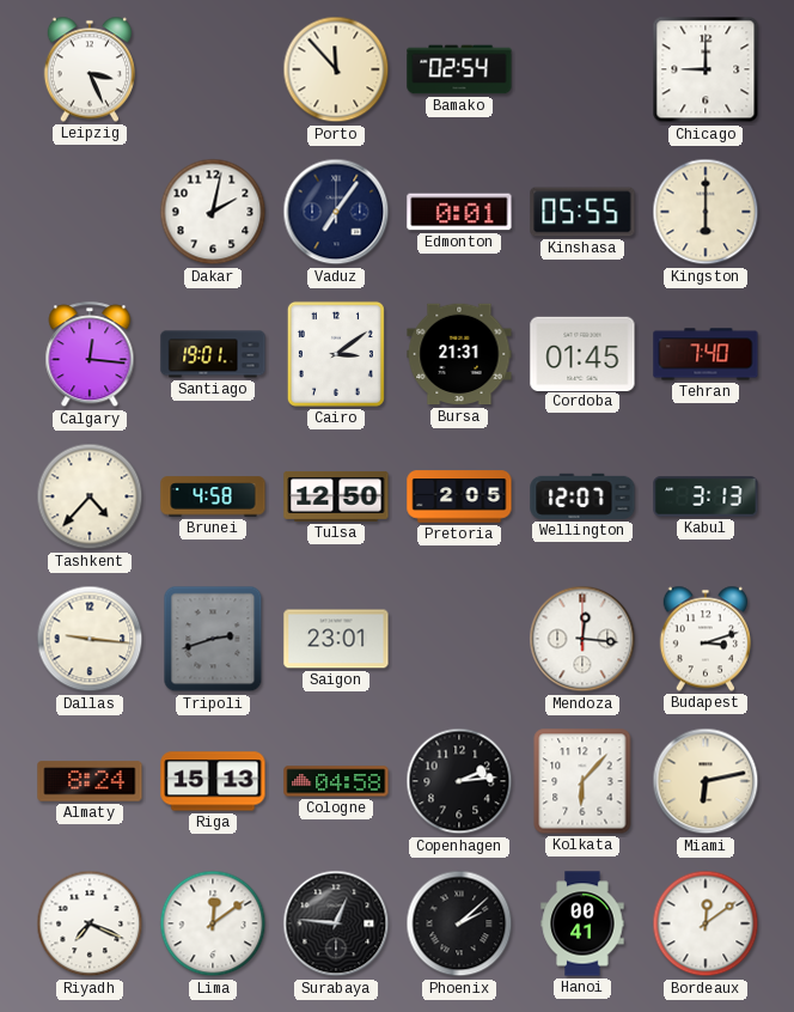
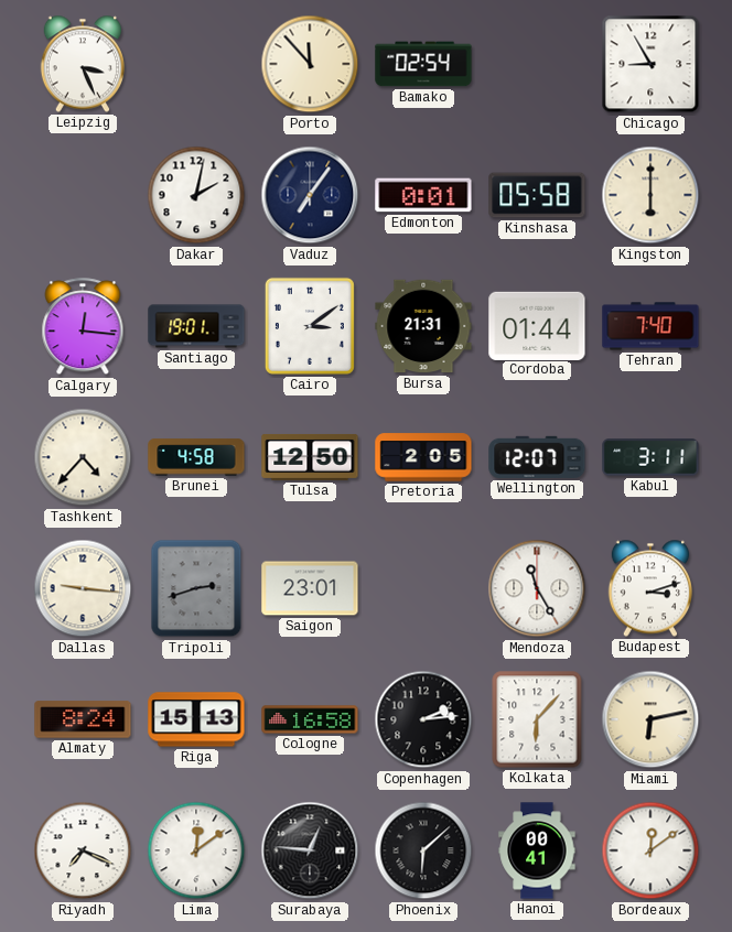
Chicago: 9:00 -> 8:55
Kinshasa: 05:55 -> 05:58
Cordoba: 01:45 -> 01:44
Kabul: 3:13 -> 3:11
Mendoza: 12:16 -> 11:25
Cologne: 04:58 -> 16:58
Phoenix: 2:08 -> 6:08
